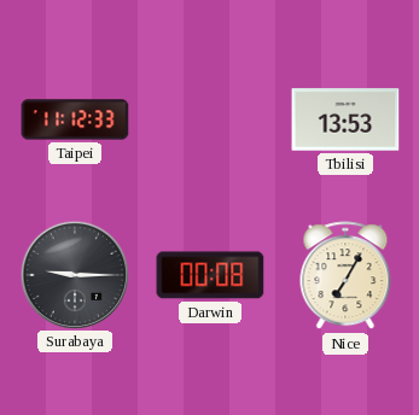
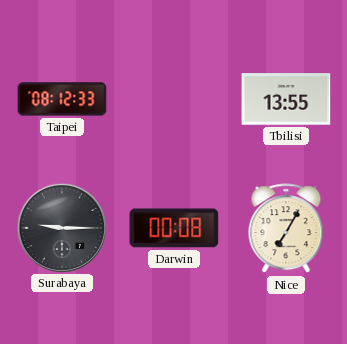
Taipei: 11:12 -> 08:12
Tbilisi: 13:53 -> 13:55
